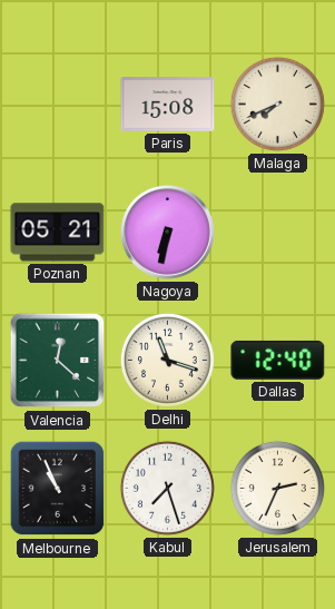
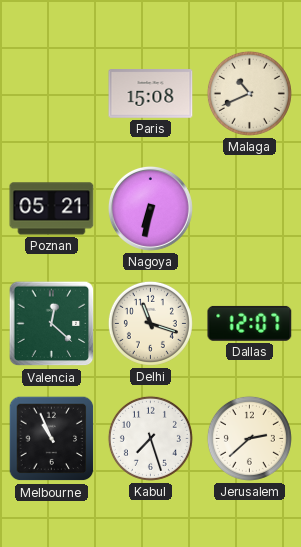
Malaga: 7:41 -> 10:41
Dallas: 12:40 -> 12:07
Jerusalem: 2:34 -> 2:38
